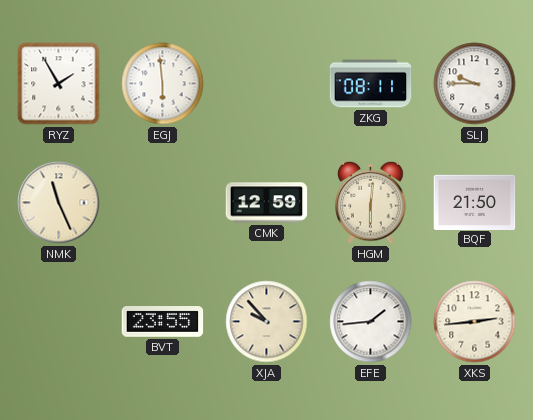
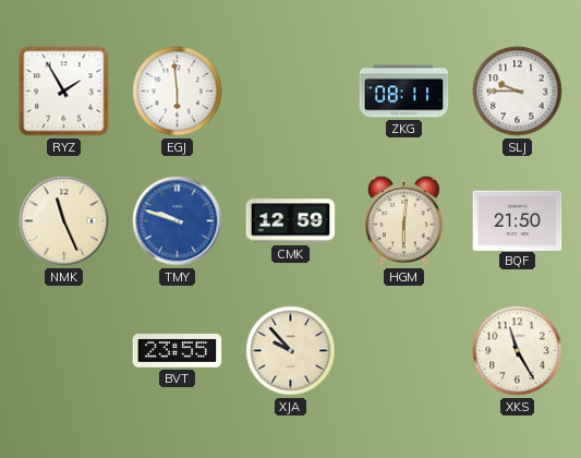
TMY: none -> 9:48
EFE: 1:44 -> none
XKS: 2:44 -> 11:25
